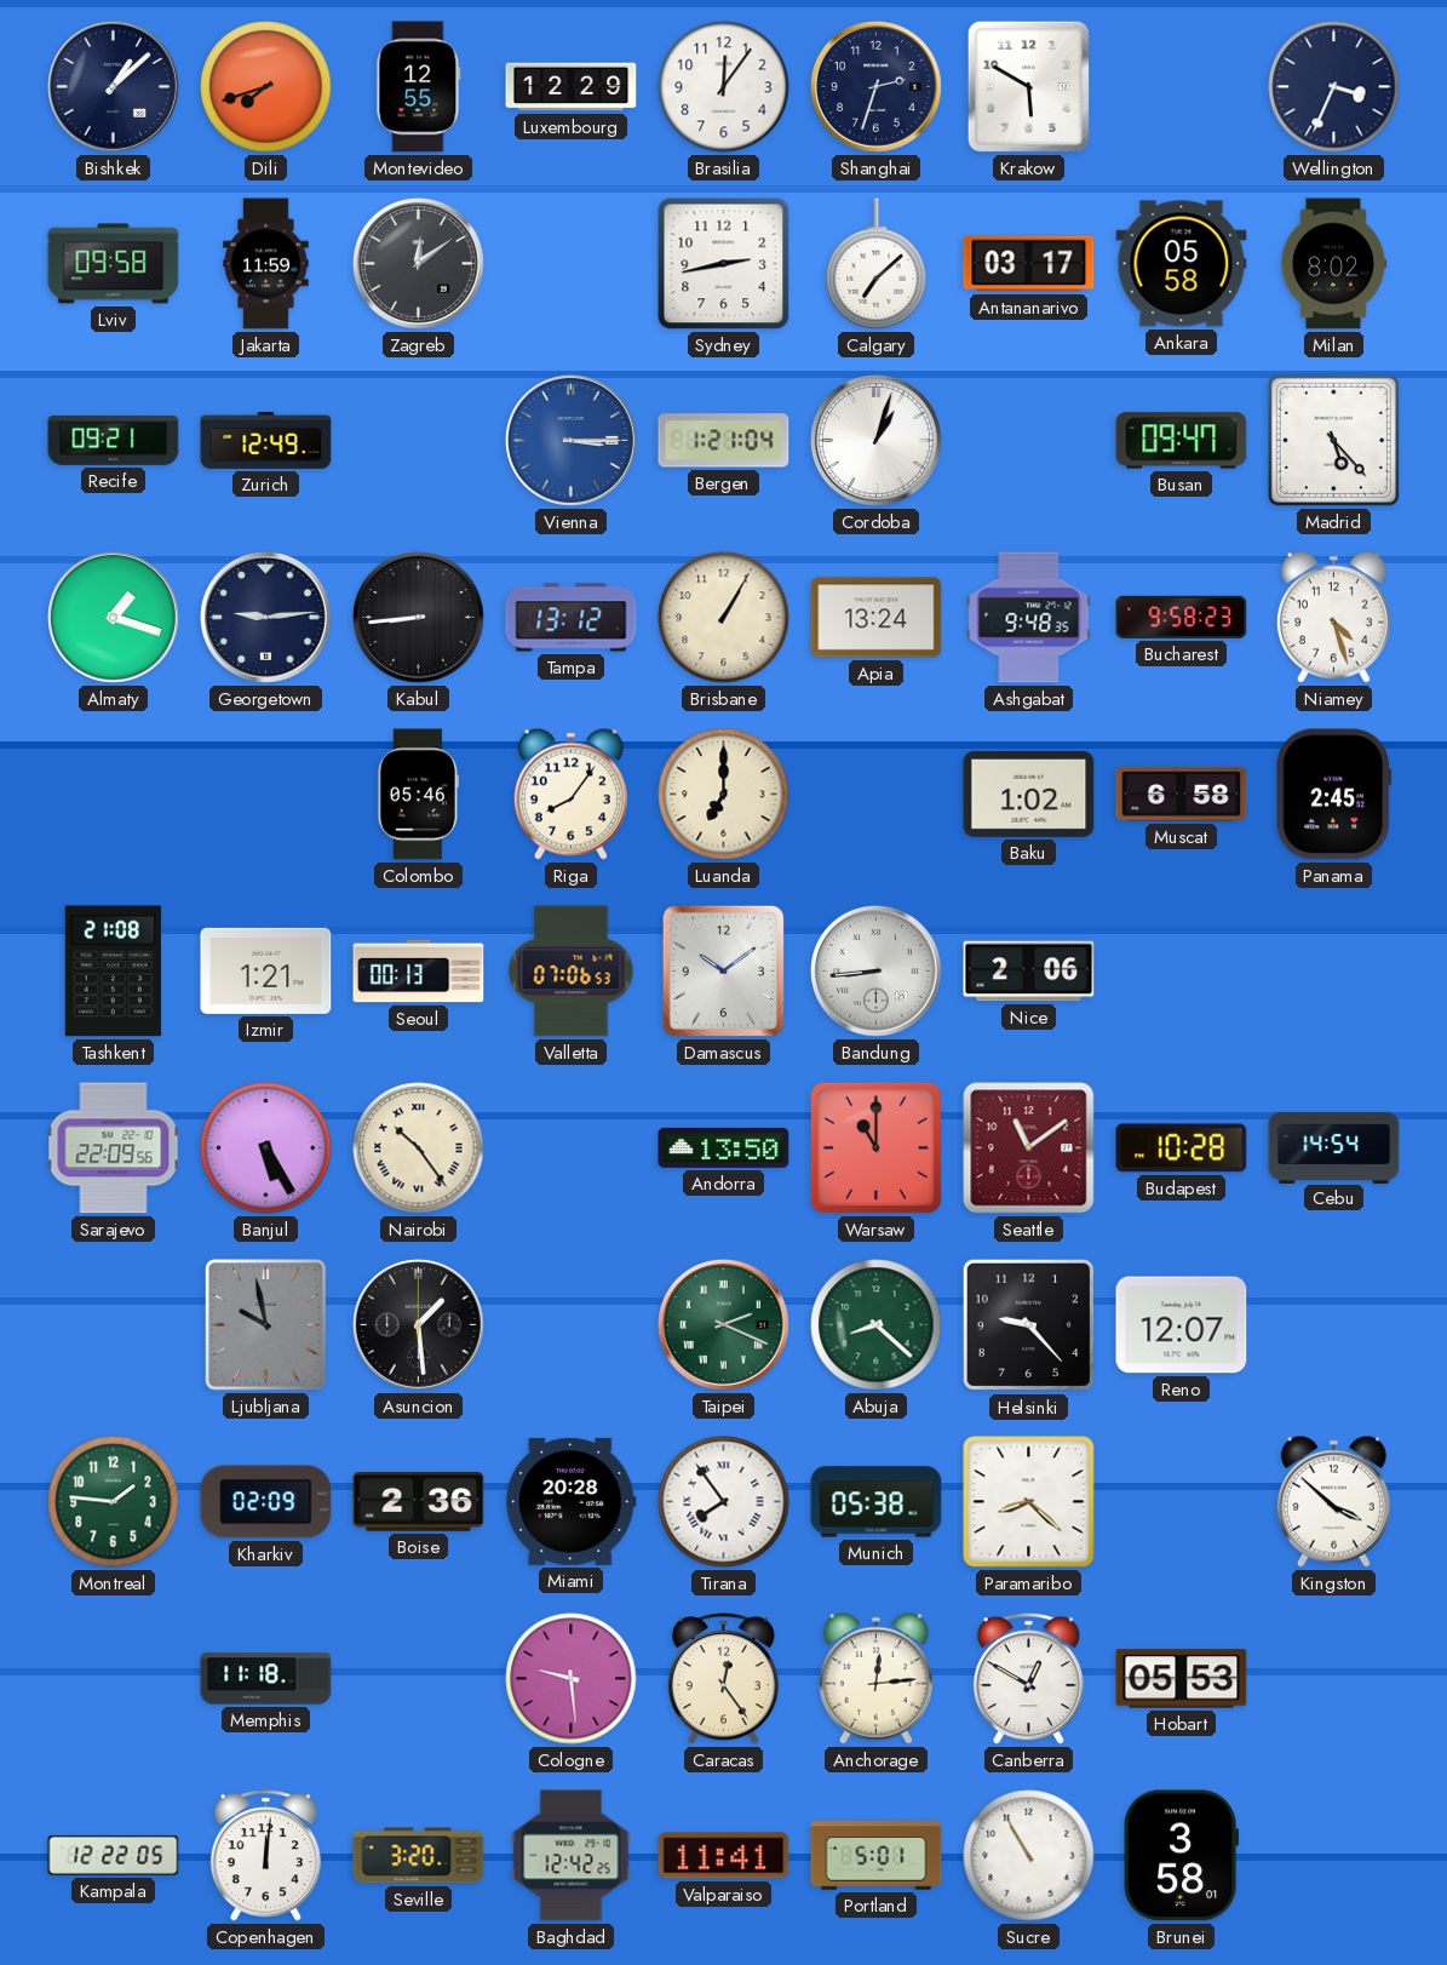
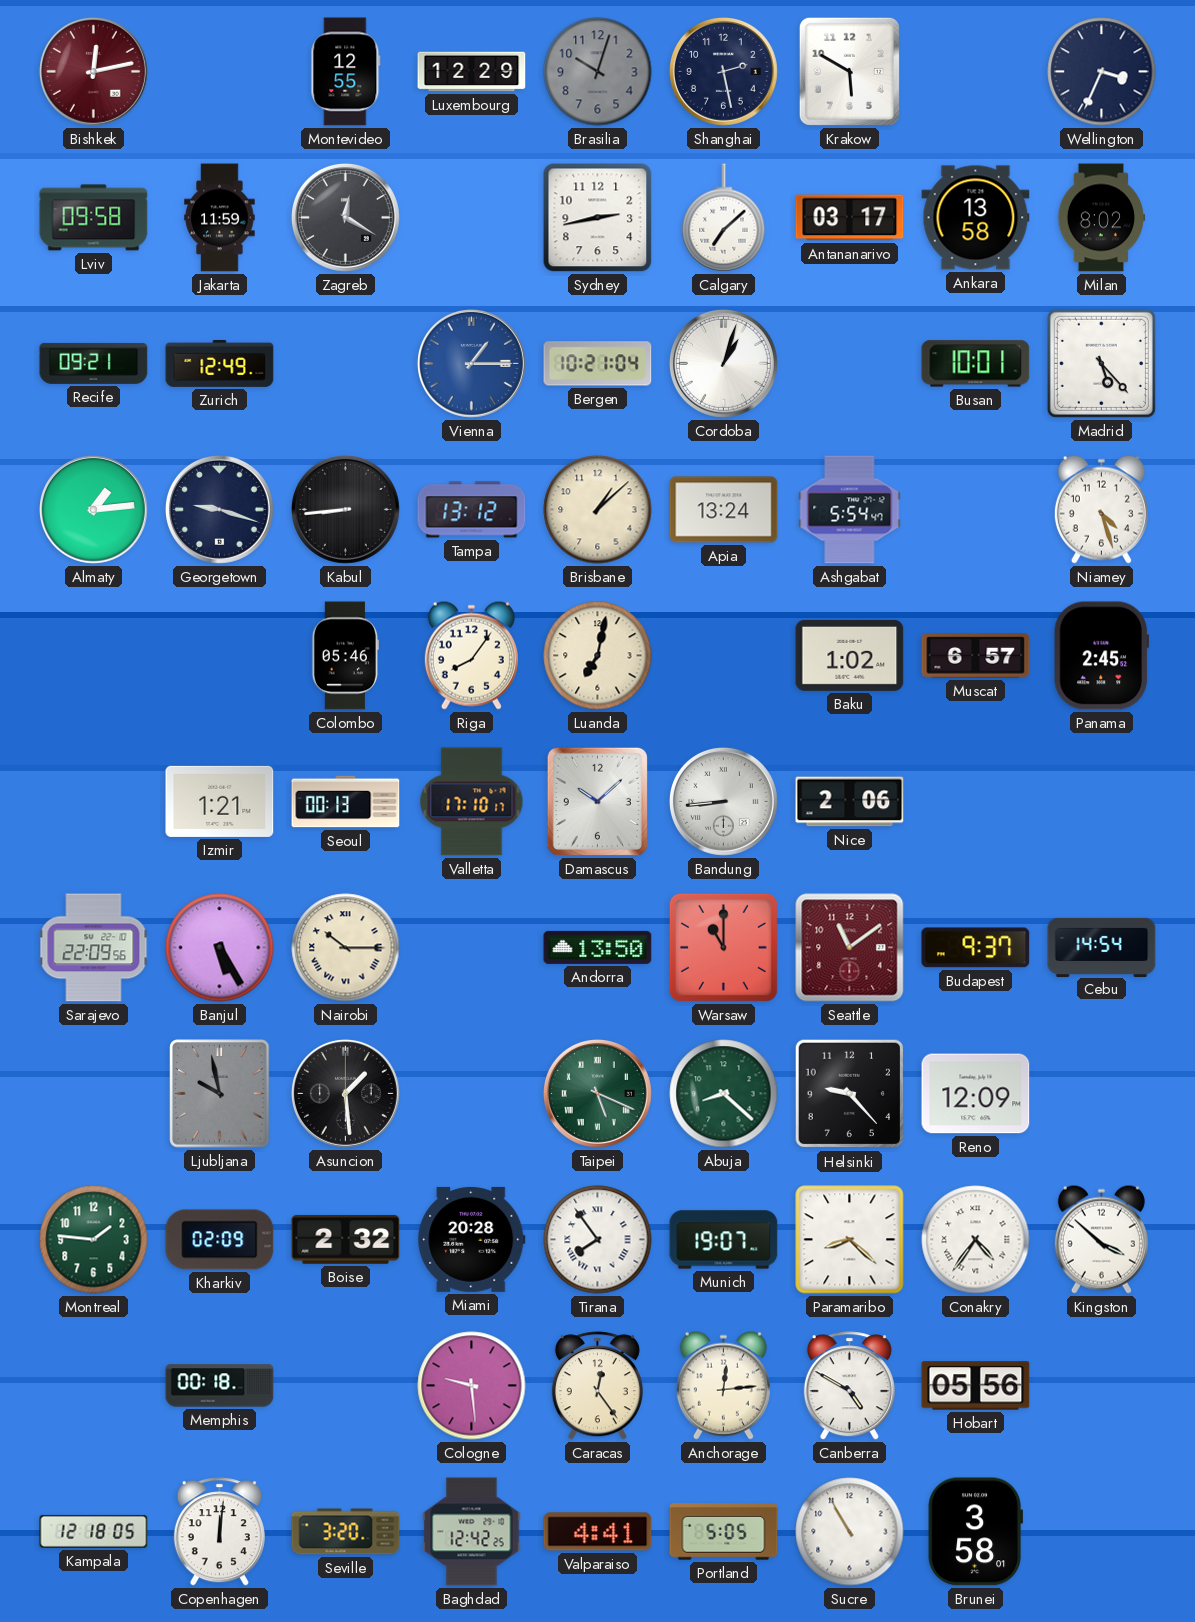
Bishkek: 1:08 -> 12:13
Bishkek dial: navy -> burgundy
Dili: 7:42 -> none
Brasilia: 12:06 -> 10:03
Brasilia dial: white -> grey
Shanghai: 2:33 -> 2:28
Zagreb: 12:09 -> 12:20
Ankara: 05:58 -> 13:58
Vienna: 3:15 -> 1:15
Bergen: 1:21 -> 10:21
Busan: 09:47 -> 10:01
Almaty: 1:18 -> 1:14
Georgetown: 9:14 -> 9:18
Brisbane: 1:05 -> 1:08
Ashgabat: 9:48 -> 5:54
Bucharest: 9:58 -> none
Luanda: 7:00 -> 7:02
Muscat: 6:58 -> 6:57
Tashkent: 21:08 -> none
Valletta: 07:06 -> 17:10
Damascus: 10:09 -> 10:08
Nairobi: 10:24 -> 10:15
Budapest: 10:28 -> 9:37
Taipei: 2:19 -> 5:19
Reno: 12:07 -> 12:09
Boise: 2:36 -> 2:32
Munich: 05:38 -> 19:07
Conakry: none -> 4:36
Memphis: 11:18 -> 00:18
Canberra: 12:50 -> 4:50
Hobart: 05:53 -> 05:56
Kampala: 12:22 -> 12:18
Valparaiso: 11:41 -> 4:41
Portland: 5:01 -> 5:05
